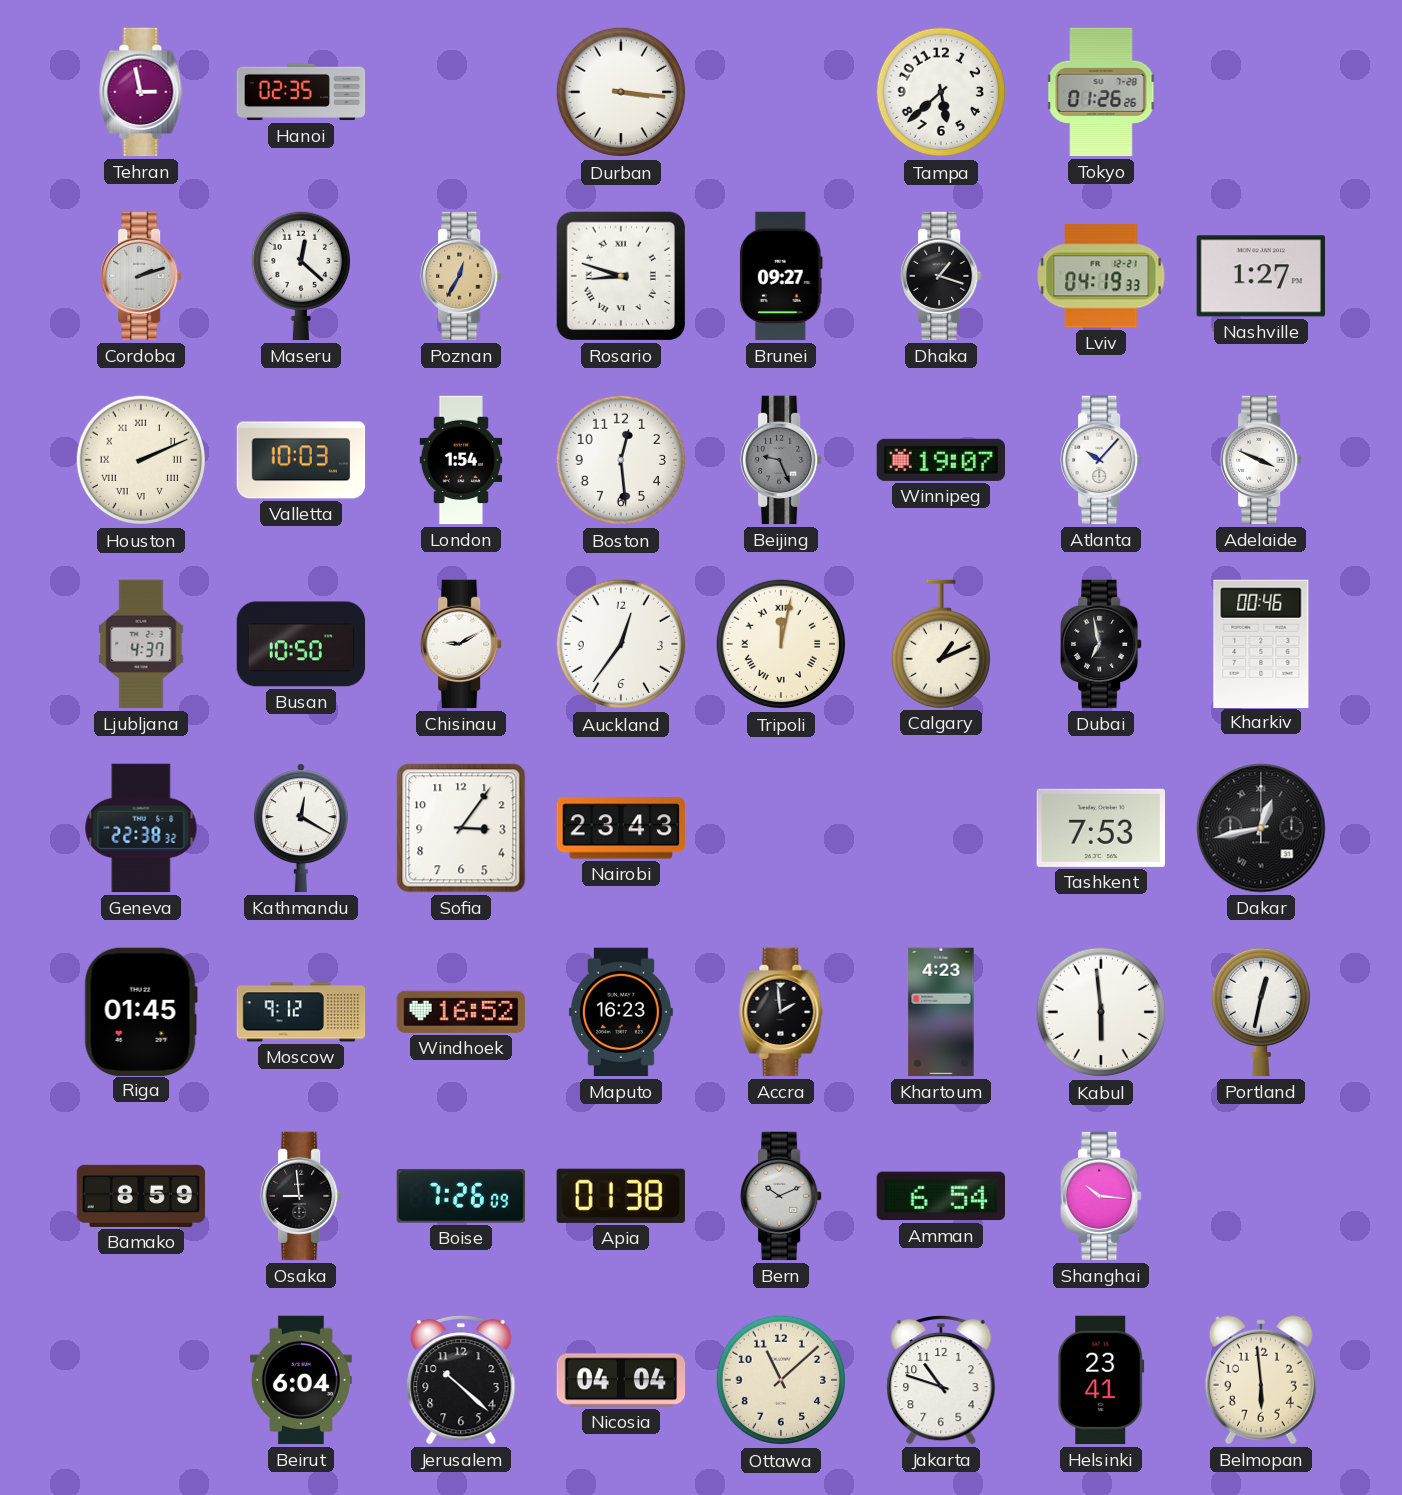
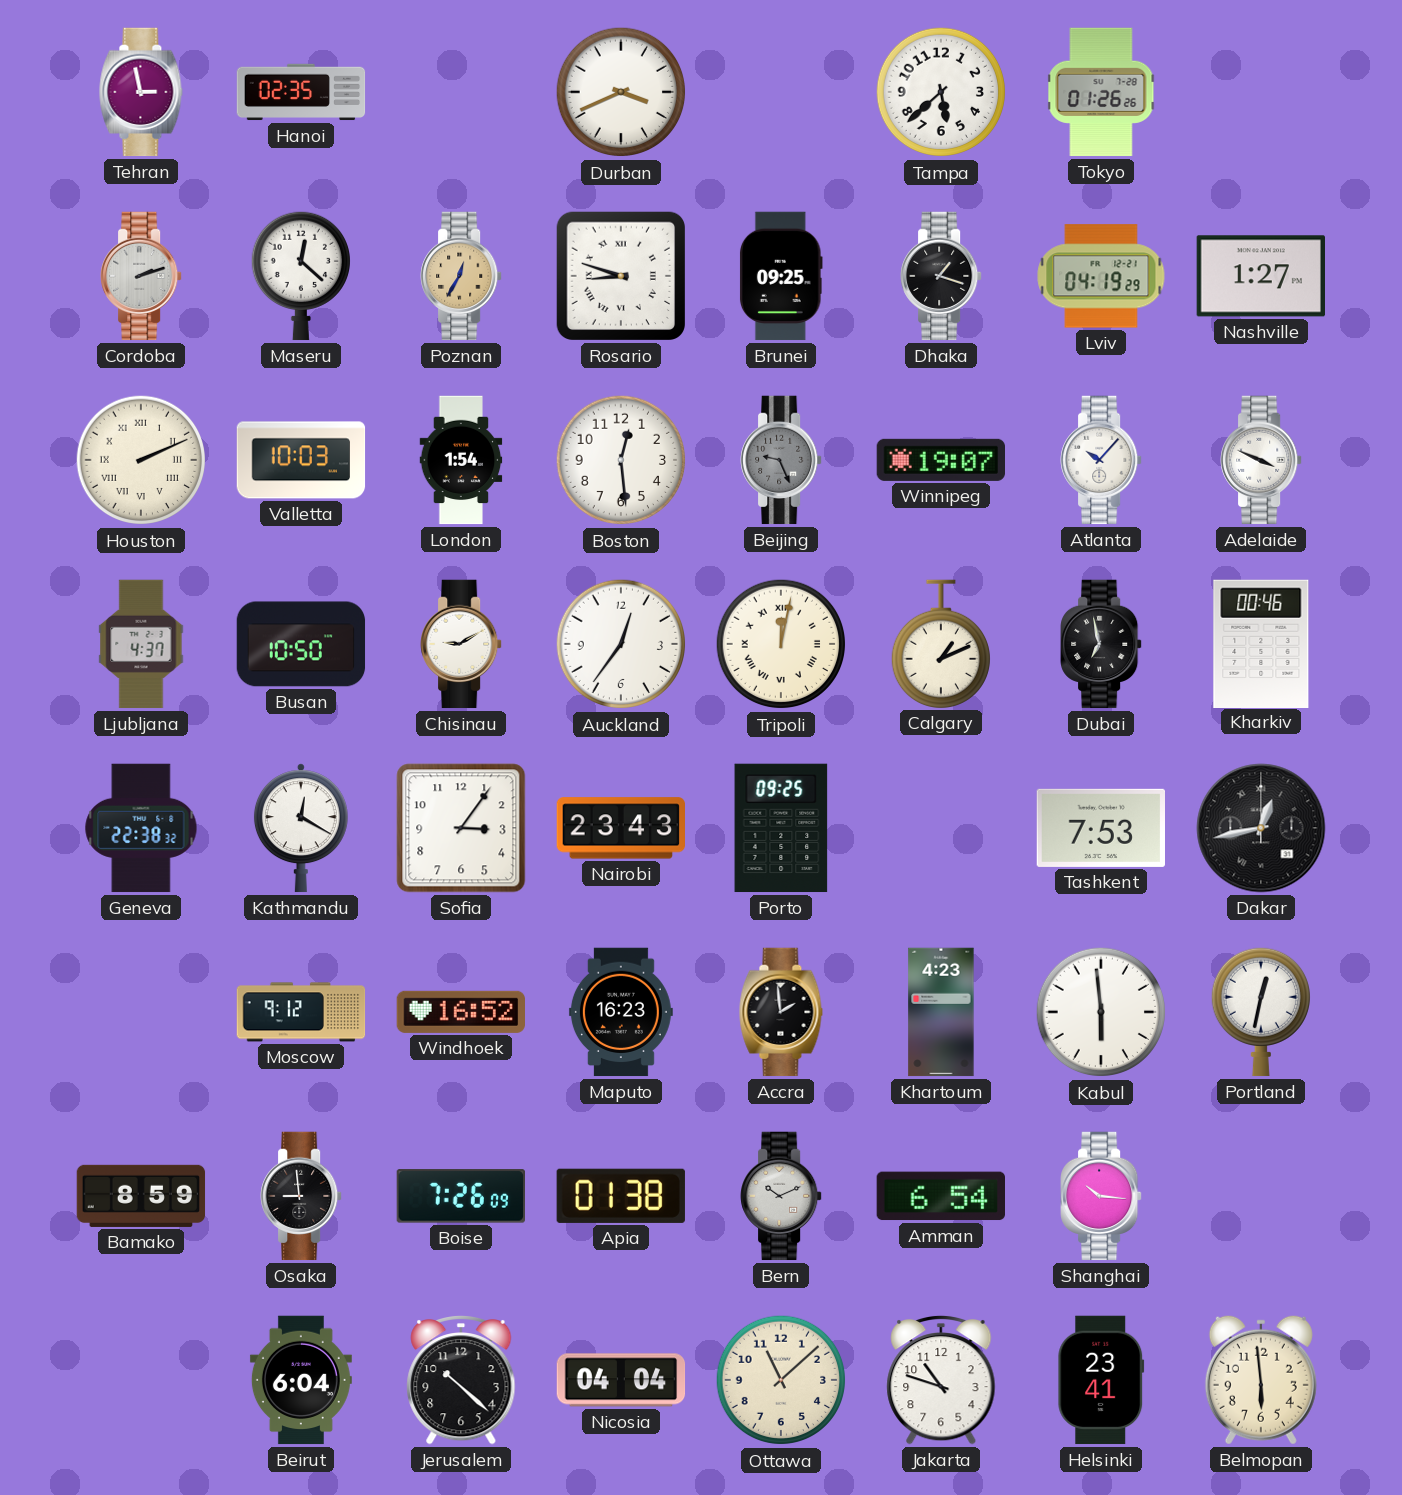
Durban: 3:16 -> 3:41
Brunei: 09:27 -> 09:25
Lviv: 04:19:33 -> 04:19:29
Porto: none -> 09:25
Riga: 01:45 -> none
